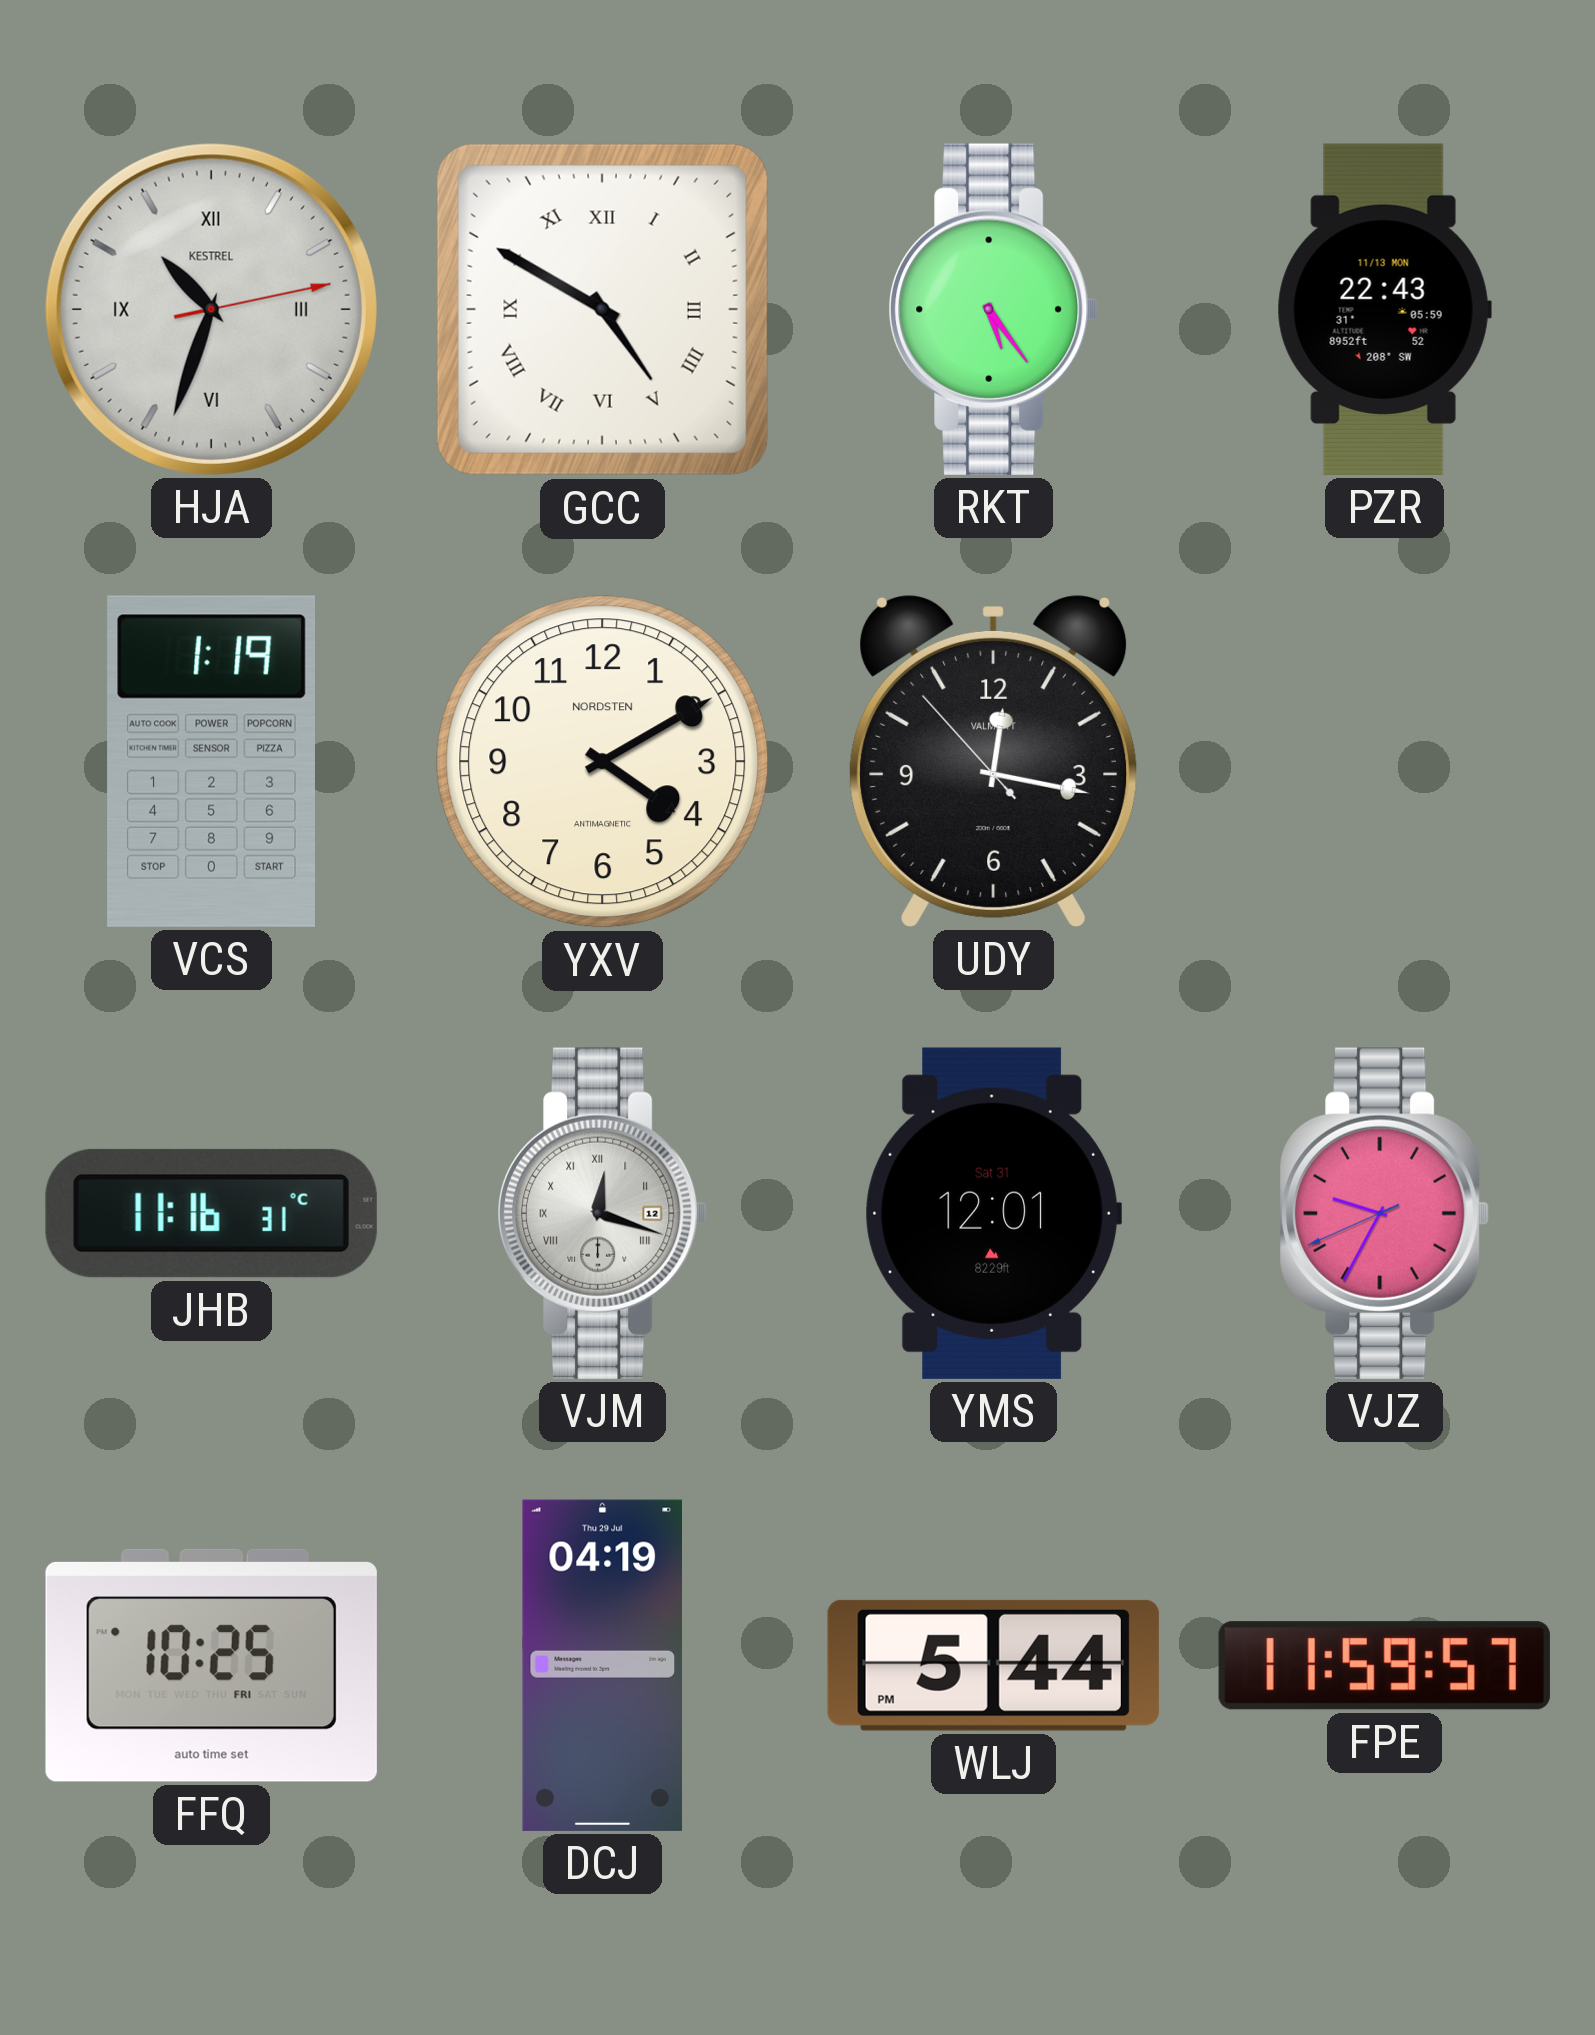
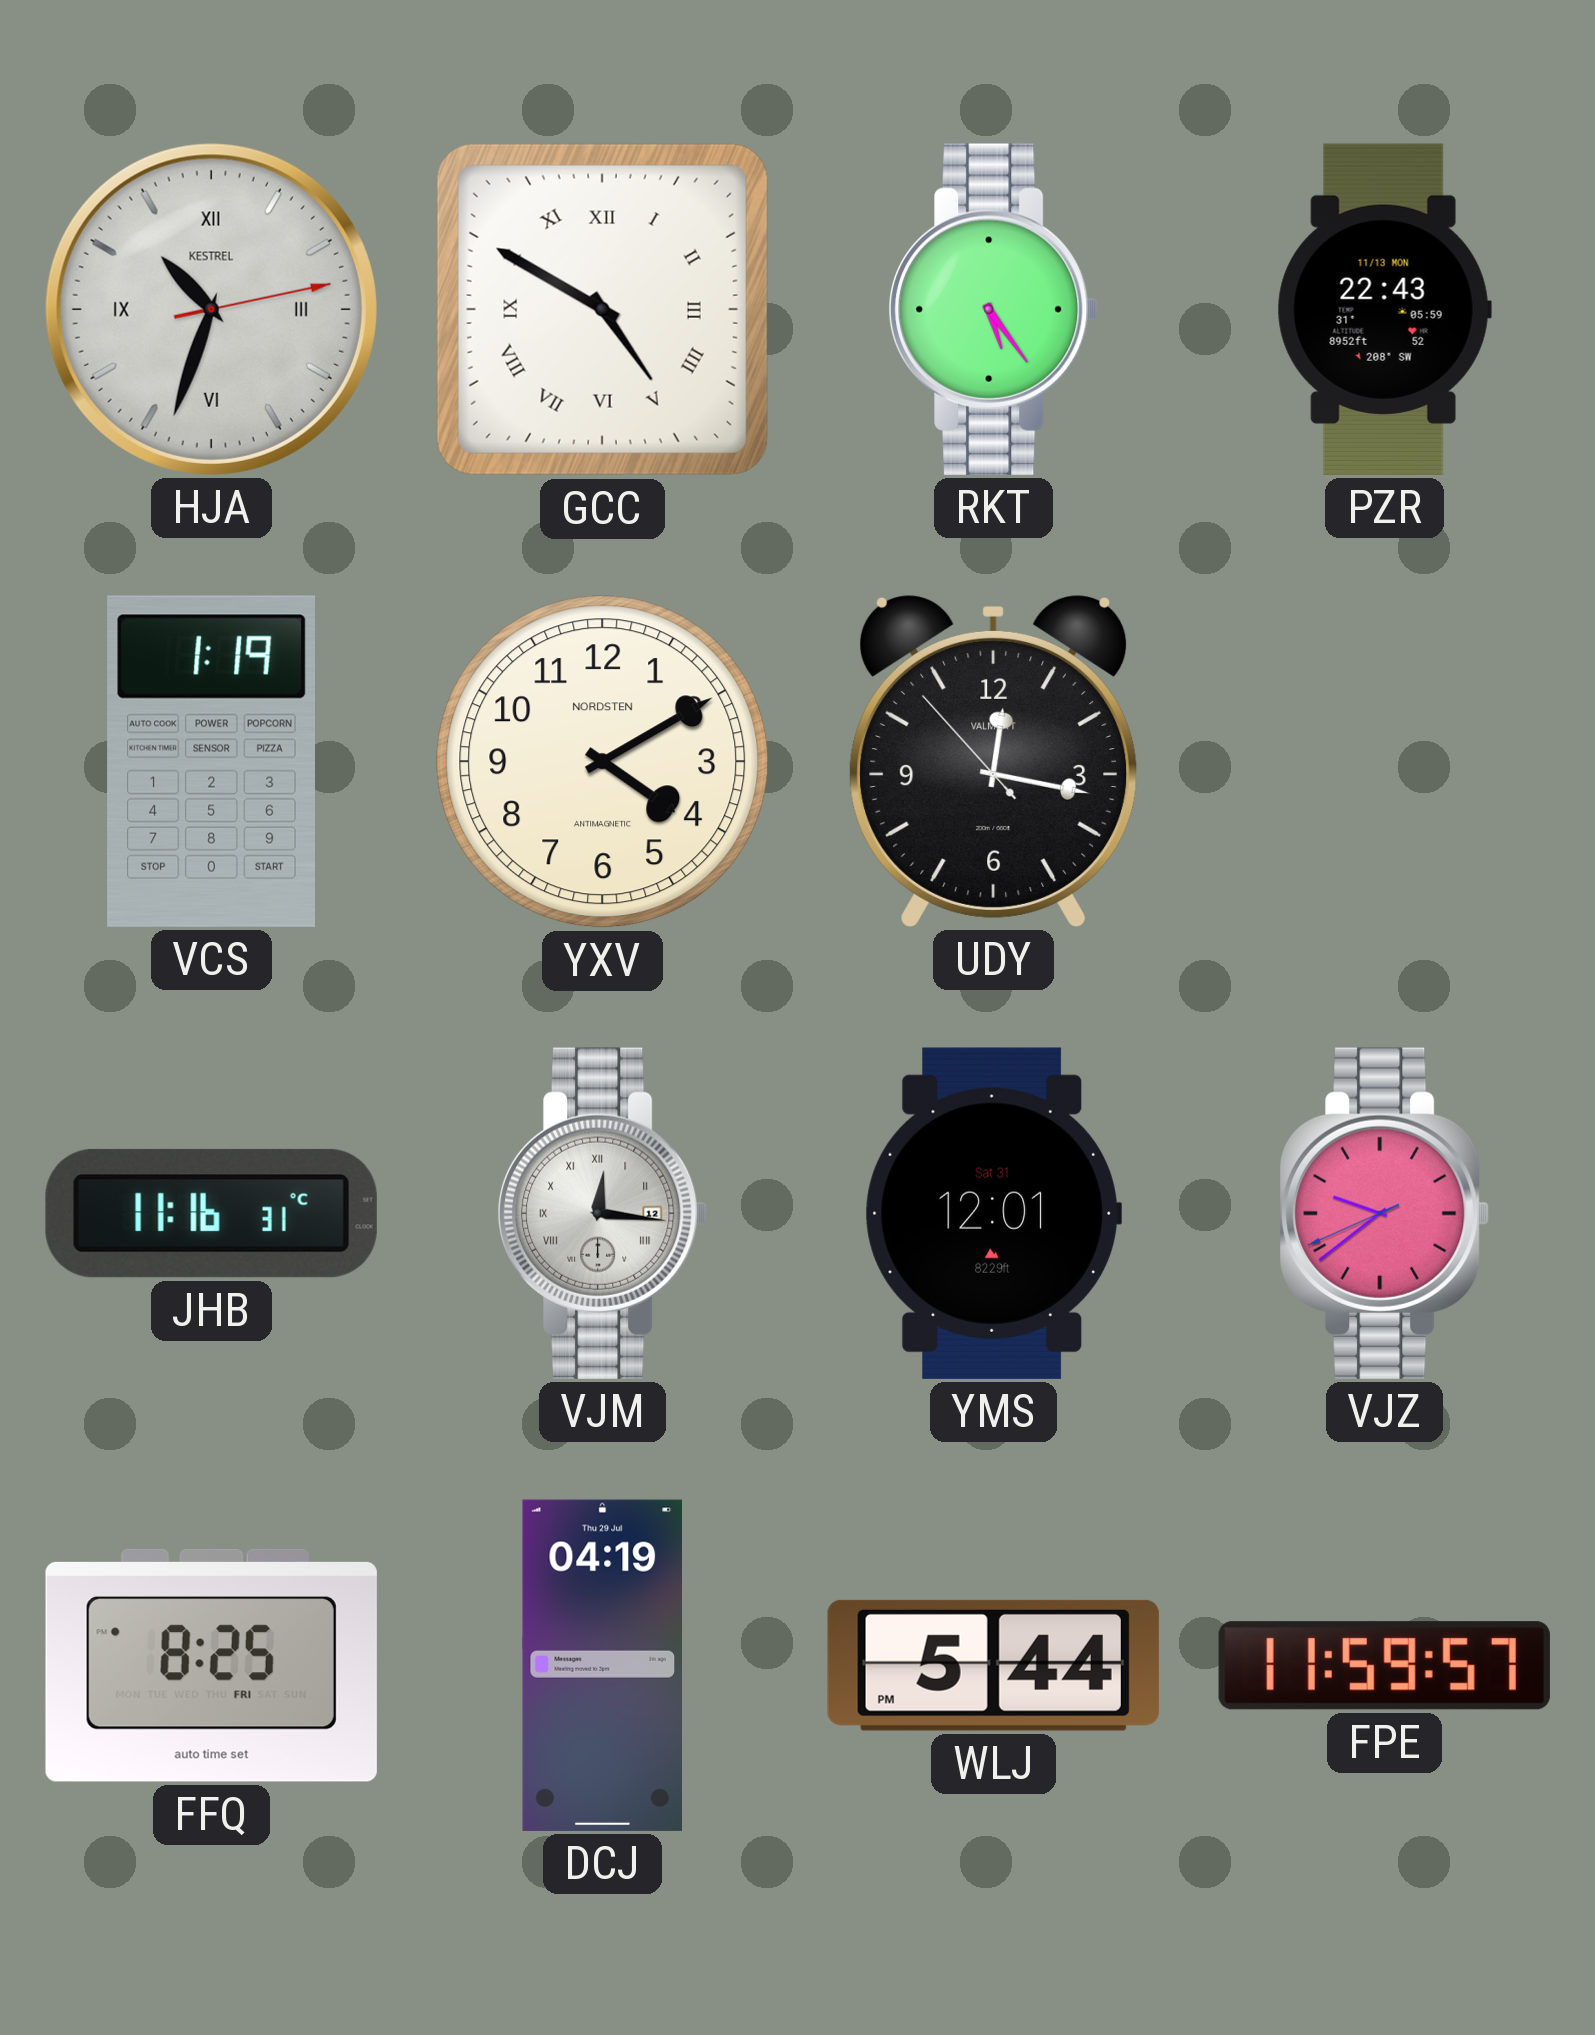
VJM: 12:18 -> 12:16
VJZ: 9:34 -> 9:38
FFQ: 10:25 -> 8:25
